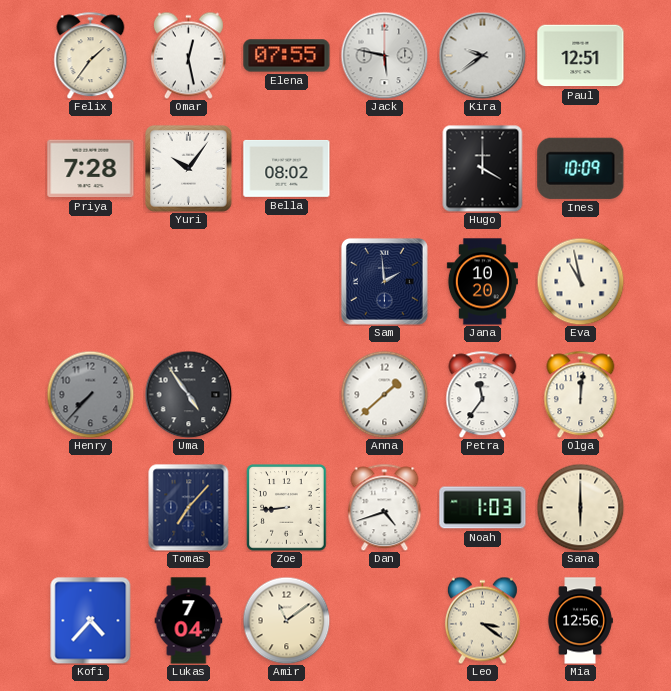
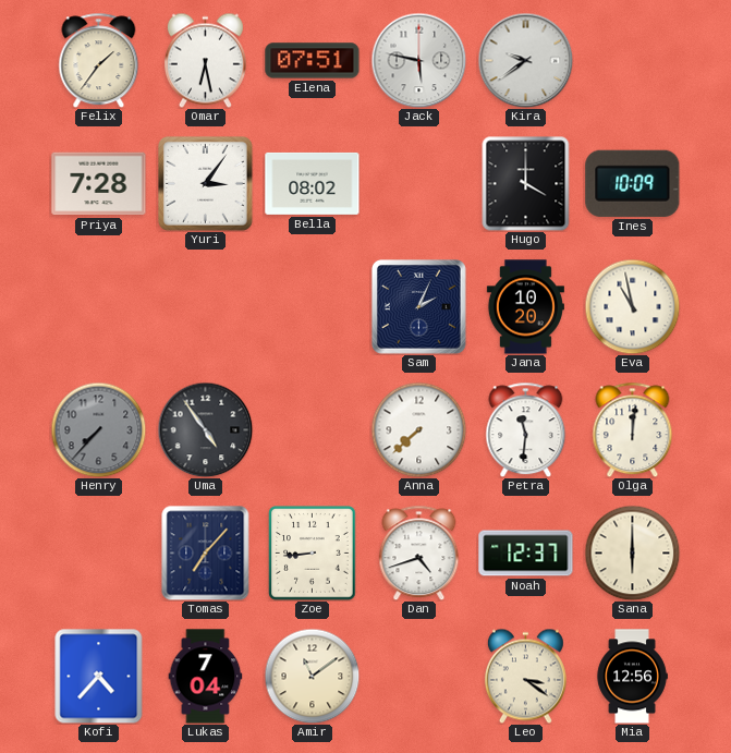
Omar: 12:28 -> 6:28
Elena: 07:55 -> 07:51
Paul: 12:51 -> none
Yuri: 10:06 -> 3:06
Sam: 1:59 -> 2:04
Anna: 1:38 -> 7:38
Petra: 11:36 -> 11:31
Noah: 1:03 -> 12:37
